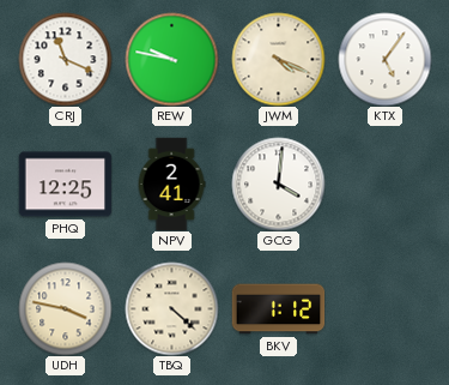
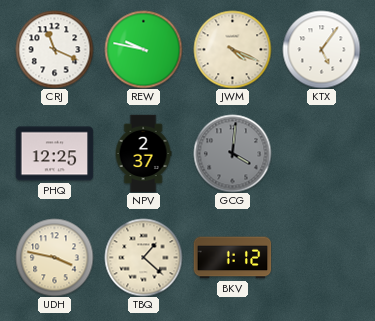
NPV: 2:41 -> 2:37
GCG dial: white -> grey
TBQ: 4:22 -> 1:22
